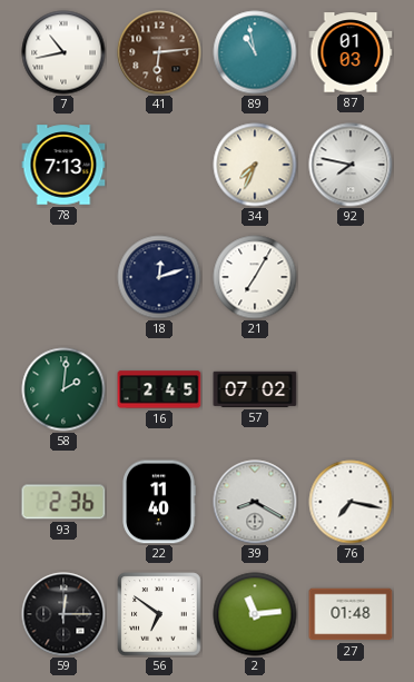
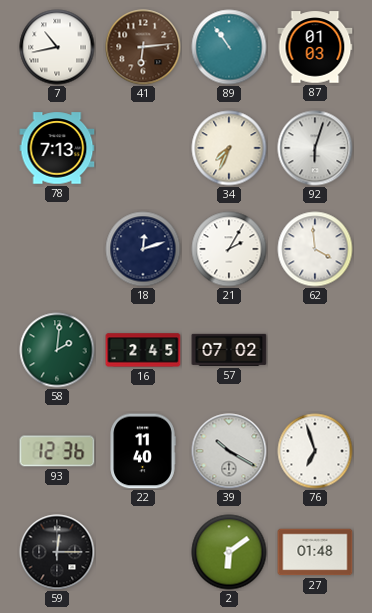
89: 10:58 -> 10:54
92: 7:47 -> 6:03
21: 7:05 -> 2:05
62: none -> 3:59
93: 2:36 -> 12:36
39: 8:20 -> 10:20
76: 7:17 -> 6:57
56: 6:51 -> none
2: 11:14 -> 6:09
